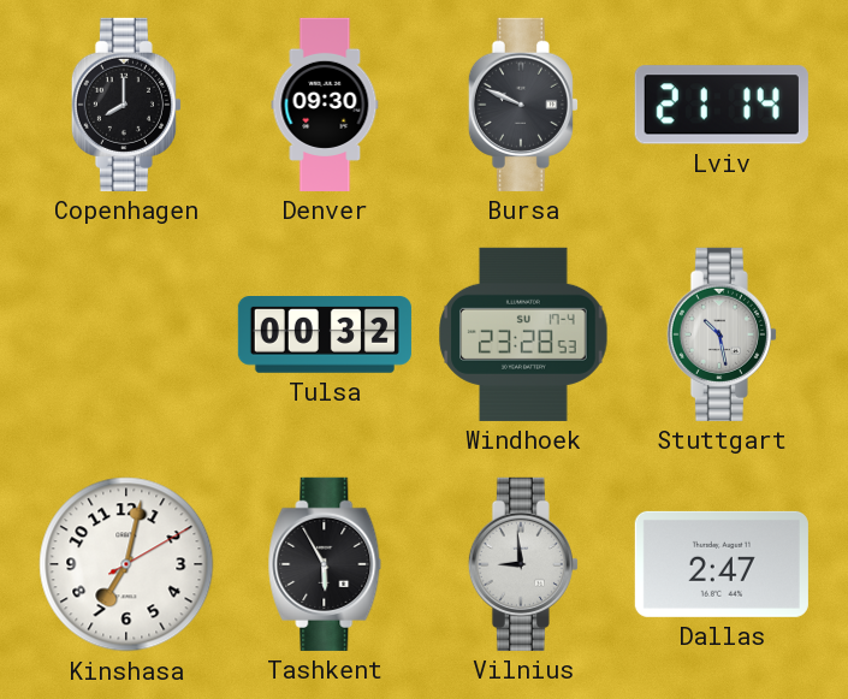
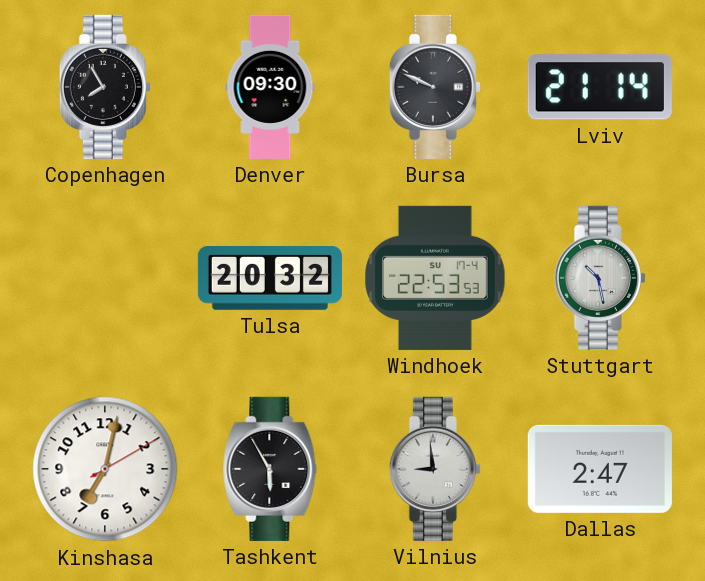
Copenhagen: 8:00 -> 7:55
Tulsa: 00:32 -> 20:32
Windhoek: 23:28 -> 22:53
